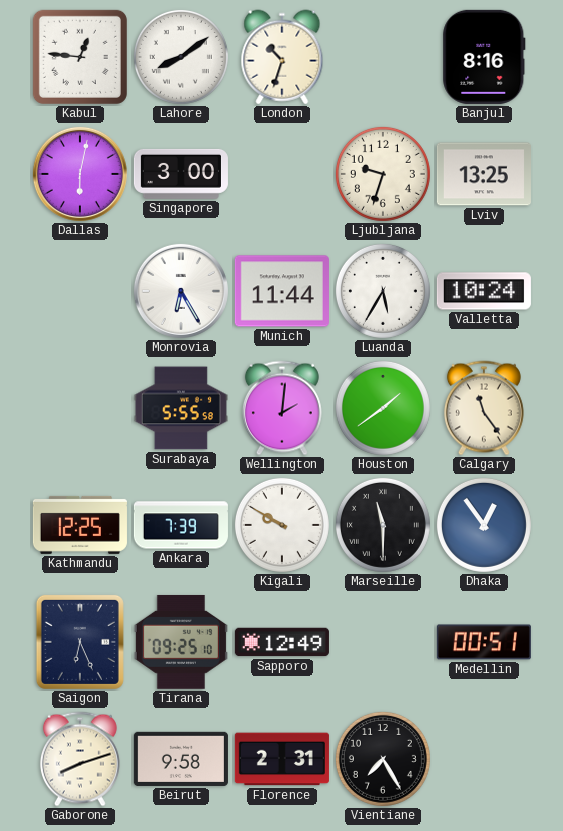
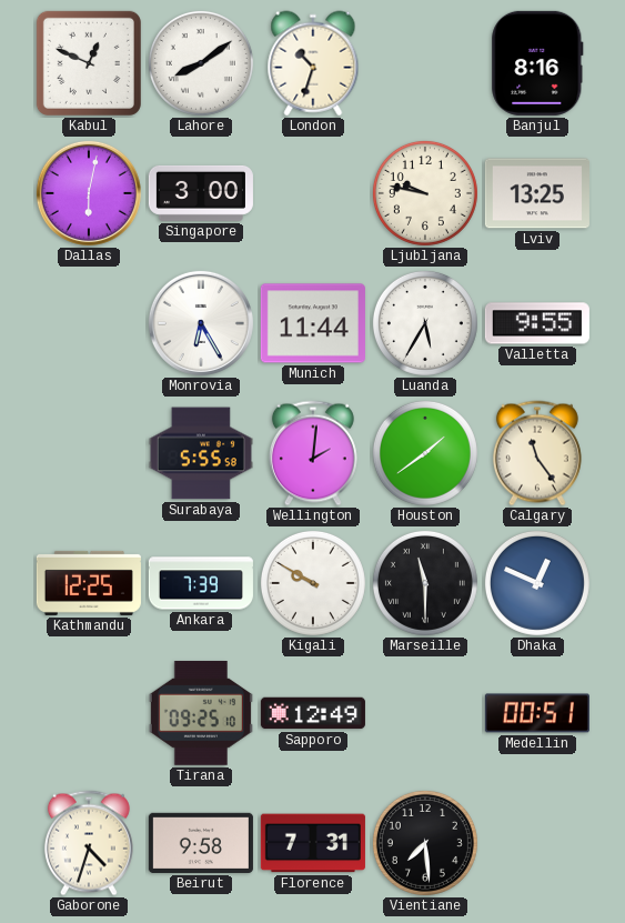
Kabul: 12:46 -> 12:49
Ljubljana: 9:33 -> 9:47
Valletta: 10:24 -> 9:55
Dhaka: 12:54 -> 12:49
Saigon: 6:26 -> none
Gaborone: 8:12 -> 4:33
Florence: 2:31 -> 7:31
Vientiane: 7:25 -> 7:29
